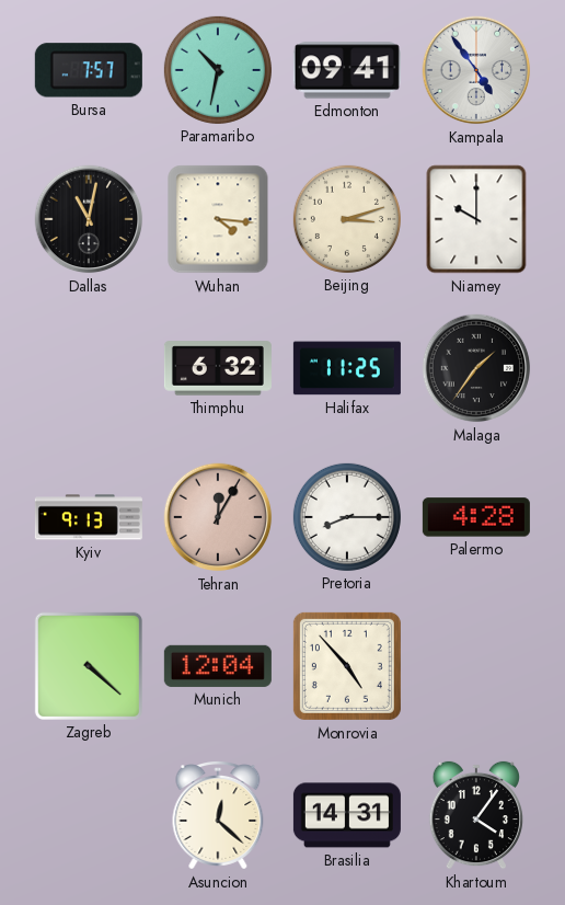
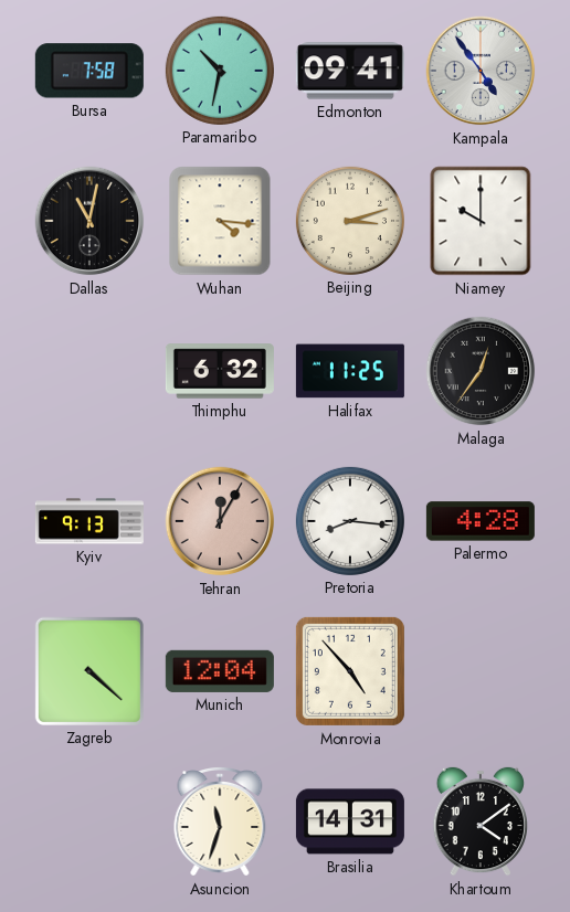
Bursa: 7:57 -> 7:58
Malaga: 1:36 -> 12:36
Pretoria: 8:15 -> 8:16
Asuncion: 12:22 -> 11:33
Khartoum: 4:06 -> 4:09
